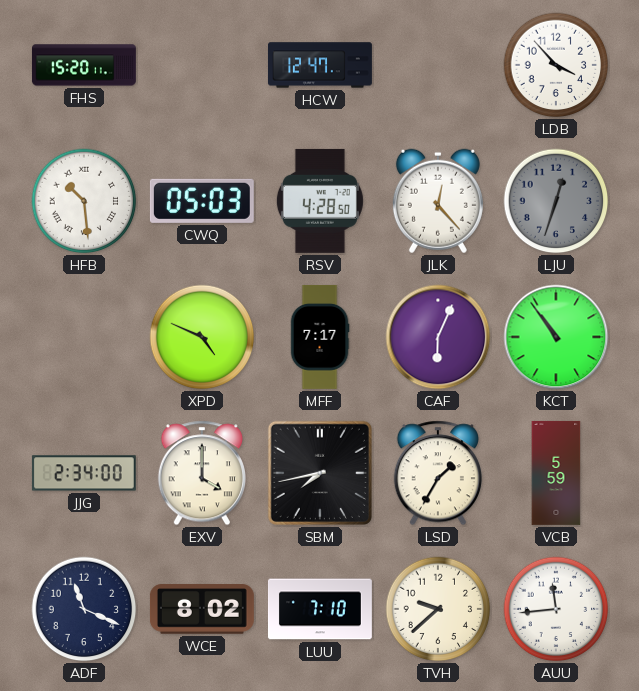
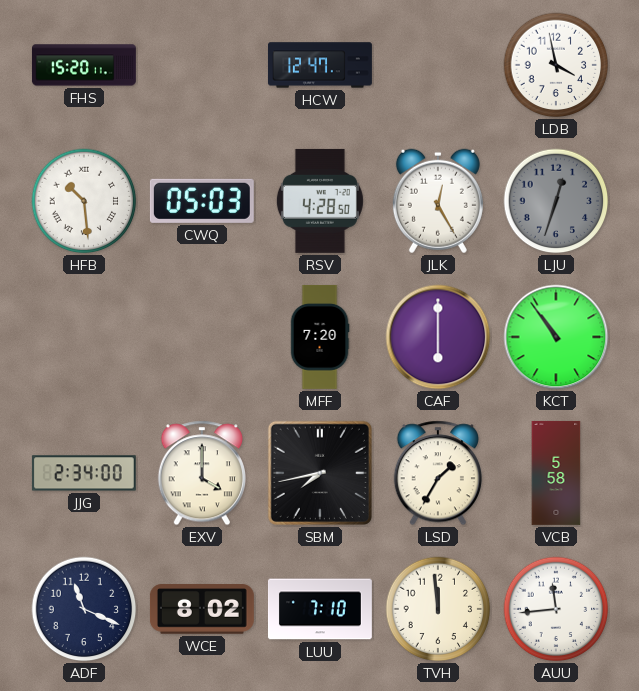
LDB: 3:53 -> 3:58
JLK: 12:23 -> 12:25
XPD: 4:49 -> none
MFF: 7:17 -> 7:20
CAF: 6:04 -> 6:00
VCB: 5:59 -> 5:58
TVH: 9:38 -> 11:59
